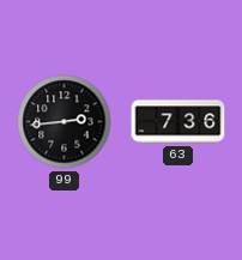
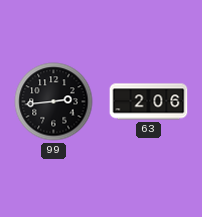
63: 7:36 -> 2:06
